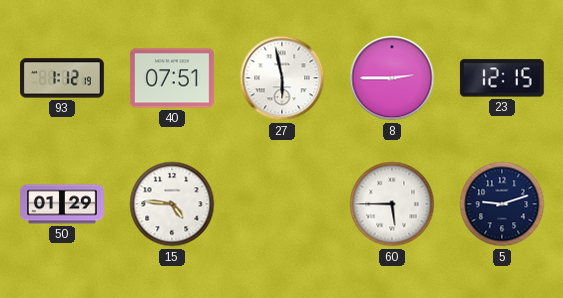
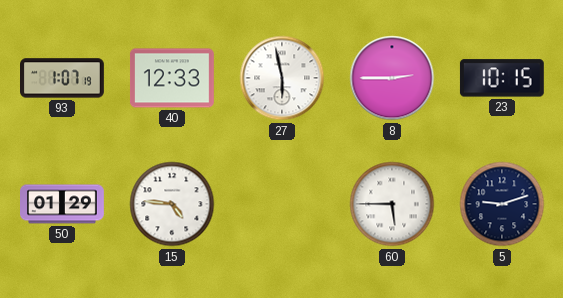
93: 1:12 -> 1:07
40: 07:51 -> 12:33
23: 12:15 -> 10:15
